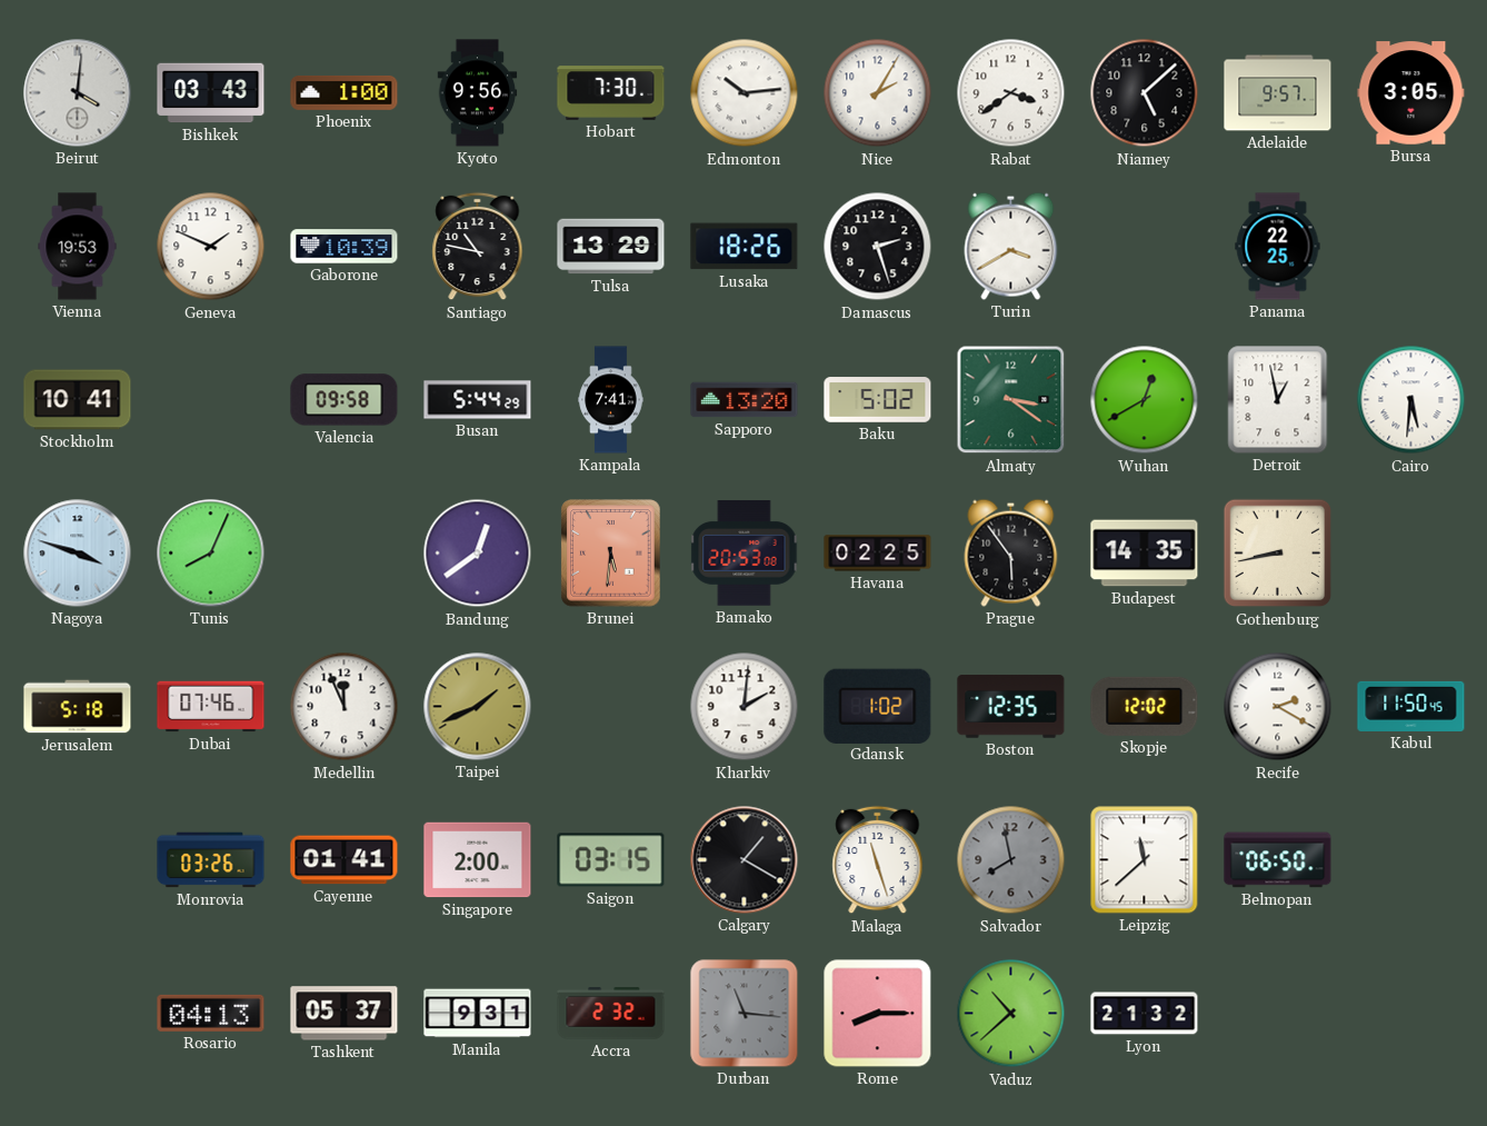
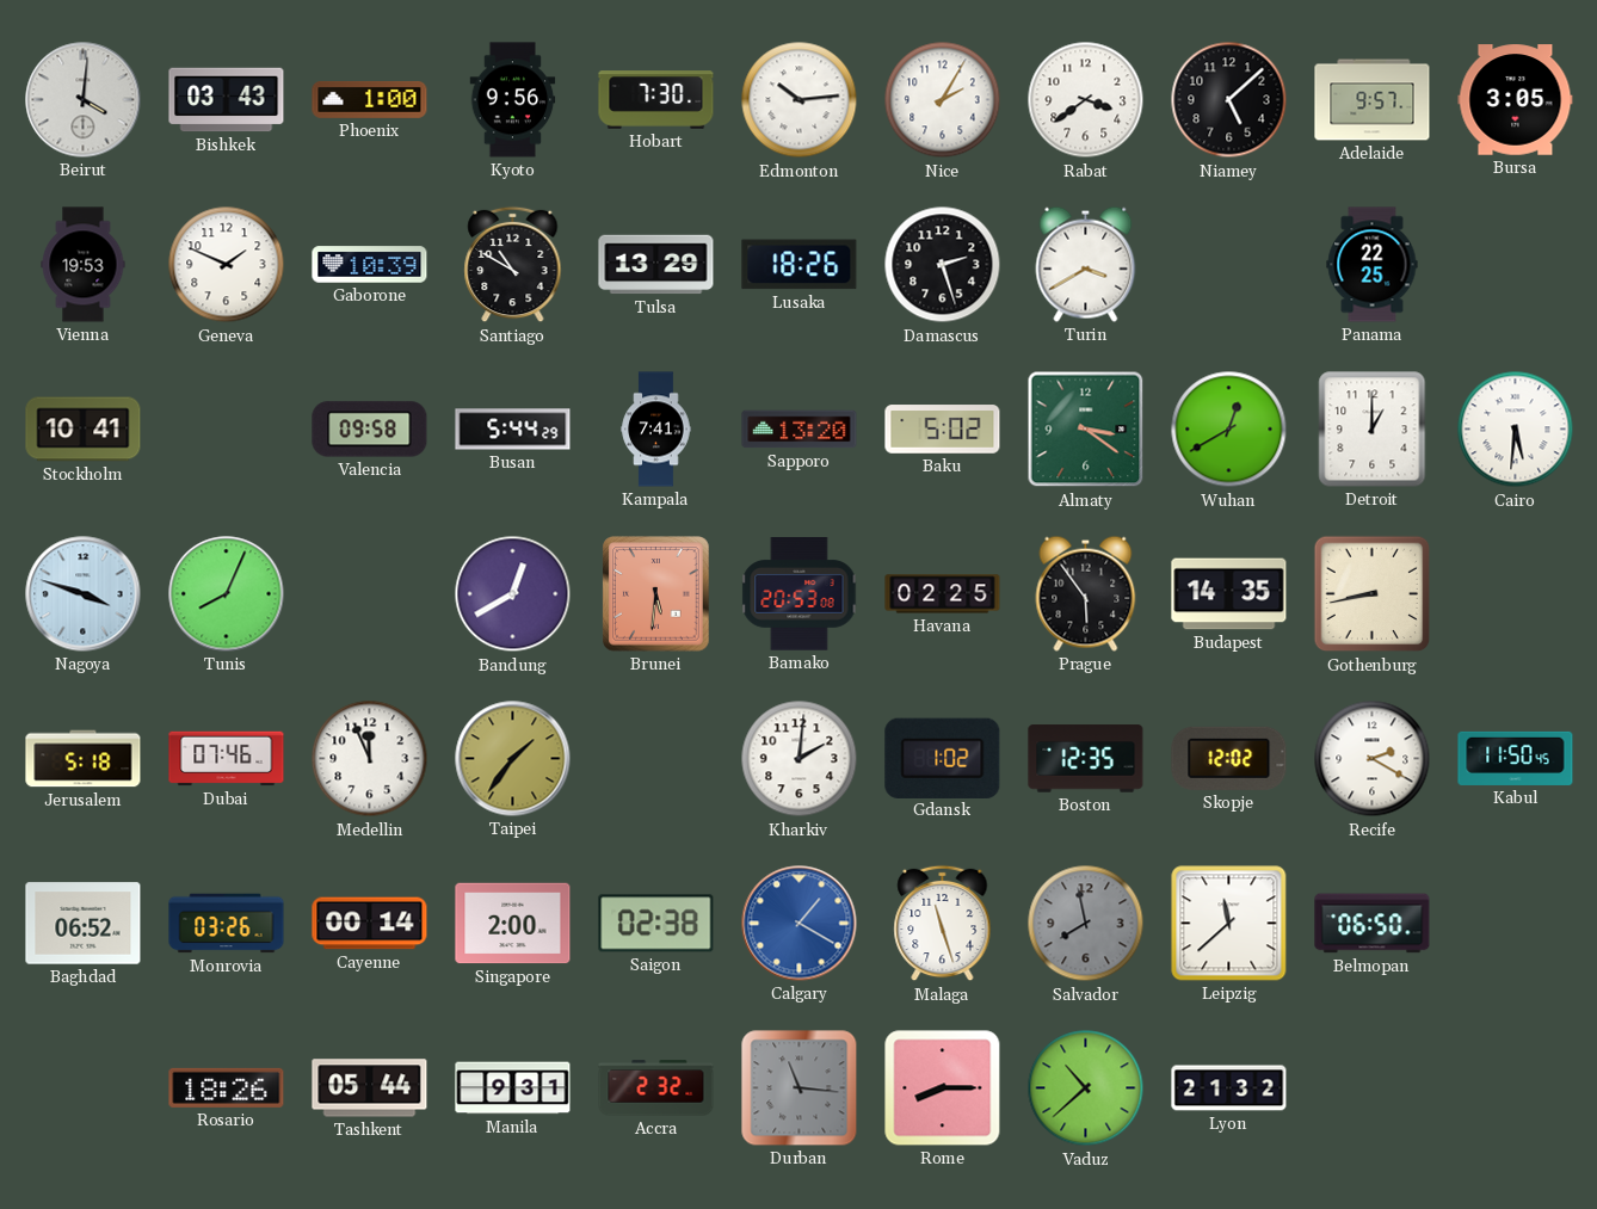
Santiago: 10:47 -> 10:50
Detroit: 12:58 -> 1:00
Bandung: 12:39 -> 12:40
Taipei: 1:41 -> 1:36
Baghdad: none -> 06:52
Cayenne: 01:41 -> 00:14
Saigon: 03:15 -> 02:38
Calgary dial: black -> blue
Rosario: 04:13 -> 18:26
Tashkent: 05:37 -> 05:44
